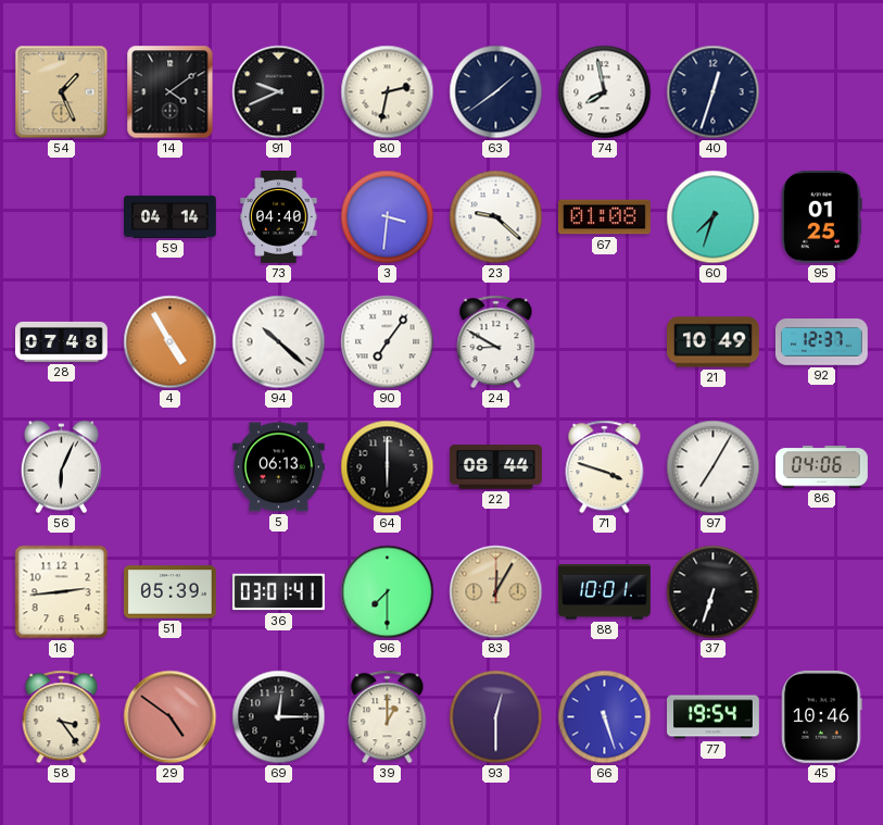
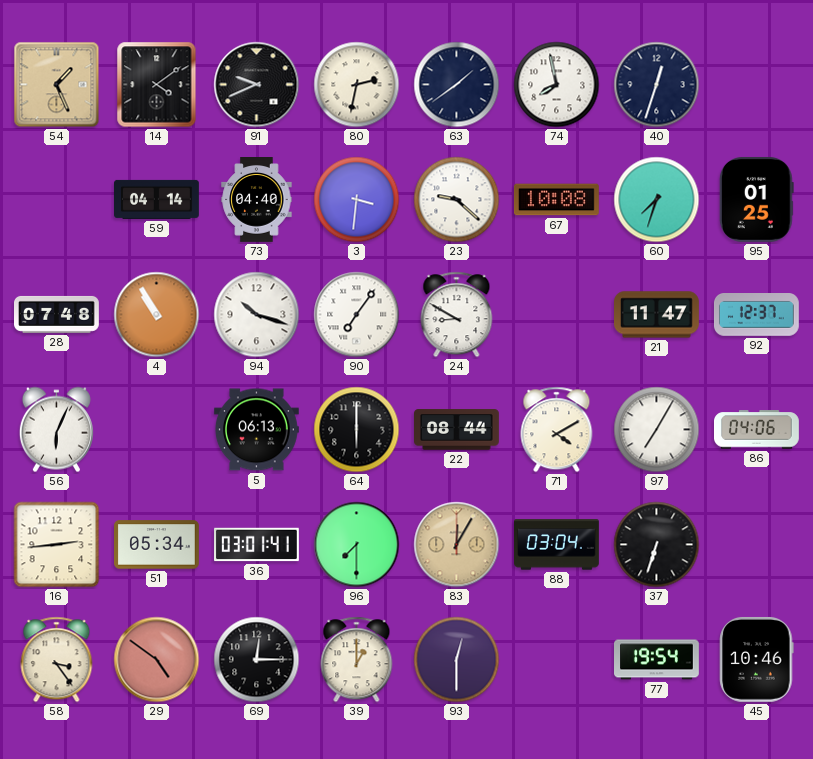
67: 01:08 -> 10:08
4: 4:55 -> 10:55
94: 10:22 -> 10:18
21: 10:49 -> 11:47
71: 3:48 -> 4:10
51: 05:39 -> 05:34
88: 10:01 -> 03:04
66: 5:27 -> none
